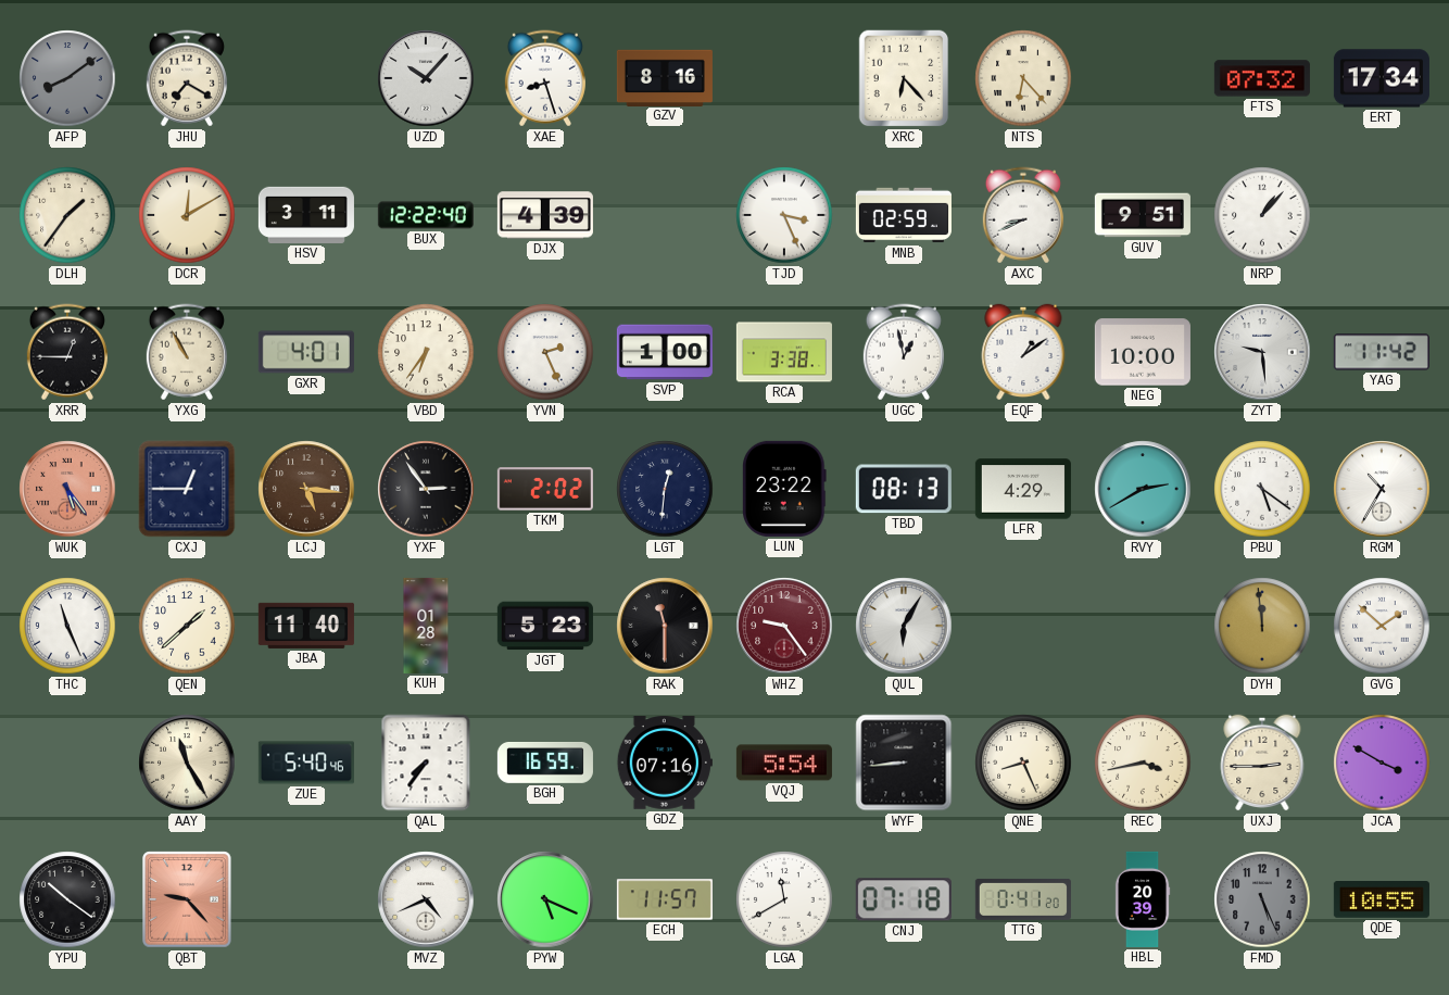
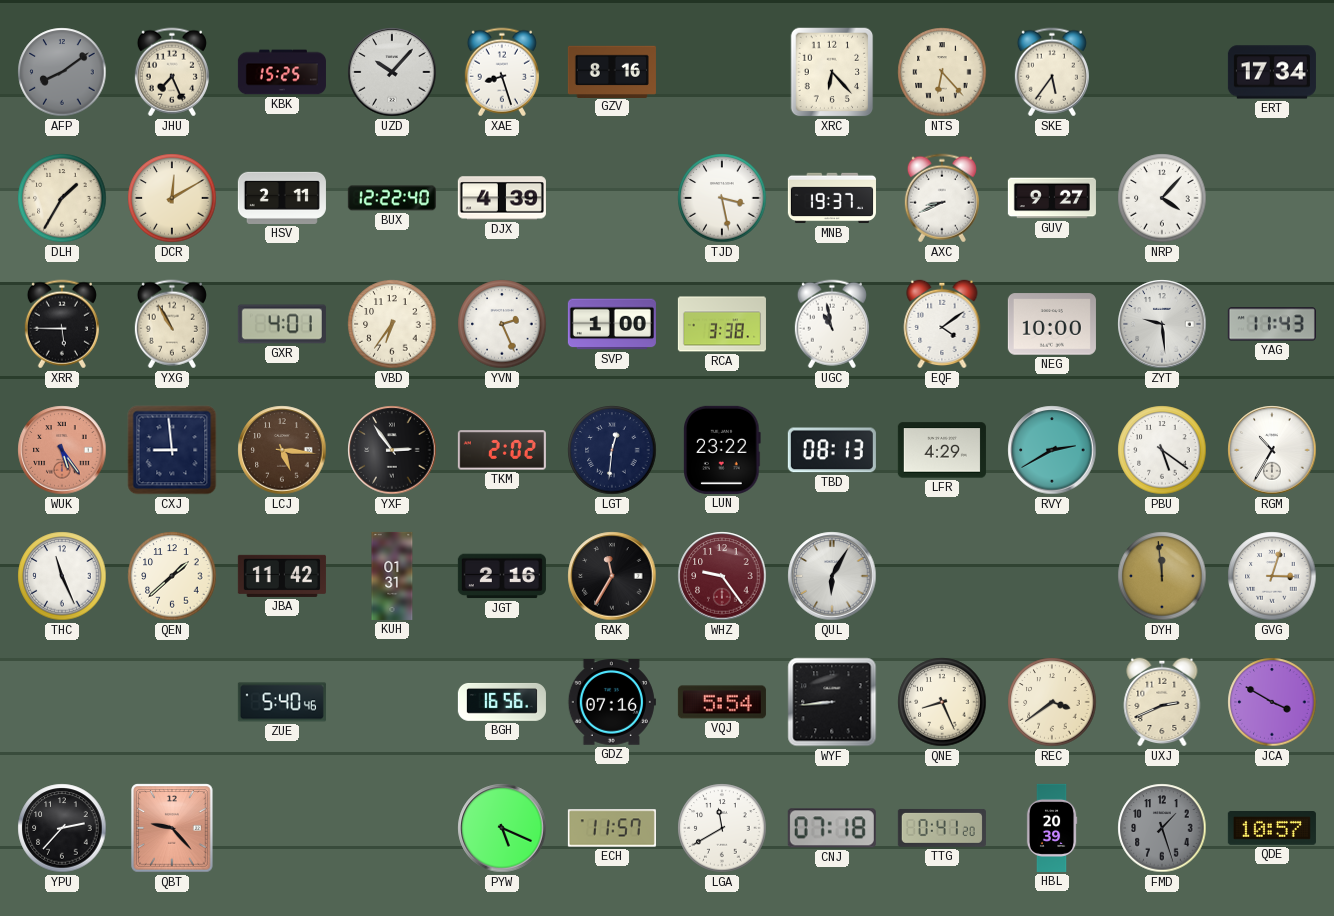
JHU: 7:20 -> 7:26
KBK: none -> 15:25
SKE: none -> 5:36
FTS: 07:32 -> none
DLH: 1:36 -> 1:35
HSV: 3:11 -> 2:11
TJD: 3:26 -> 3:28
MNB: 02:59 -> 19:37
GUV: 9:51 -> 9:27
NRP: 1:07 -> 4:07
XRR: 12:45 -> 5:45
UGC: 12:58 -> 10:58
EQF: 1:09 -> 4:09
YAG: 11:42 -> 11:43
CXJ: 12:45 -> 8:59
JBA: 11:40 -> 11:42
KUH: 01:28 -> 01:31
JGT: 5:23 -> 2:16
RAK: 11:30 -> 11:35
GVG: 1:52 -> 3:03
AAY: 11:25 -> none
QAL: 7:36 -> none
BGH: 16:59 -> 16:56
REC: 3:43 -> 3:39
UXJ: 2:45 -> 2:41
YPU: 10:21 -> 2:37
MVZ: 4:41 -> none
FMD: 5:26 -> 1:27
QDE: 10:55 -> 10:57
